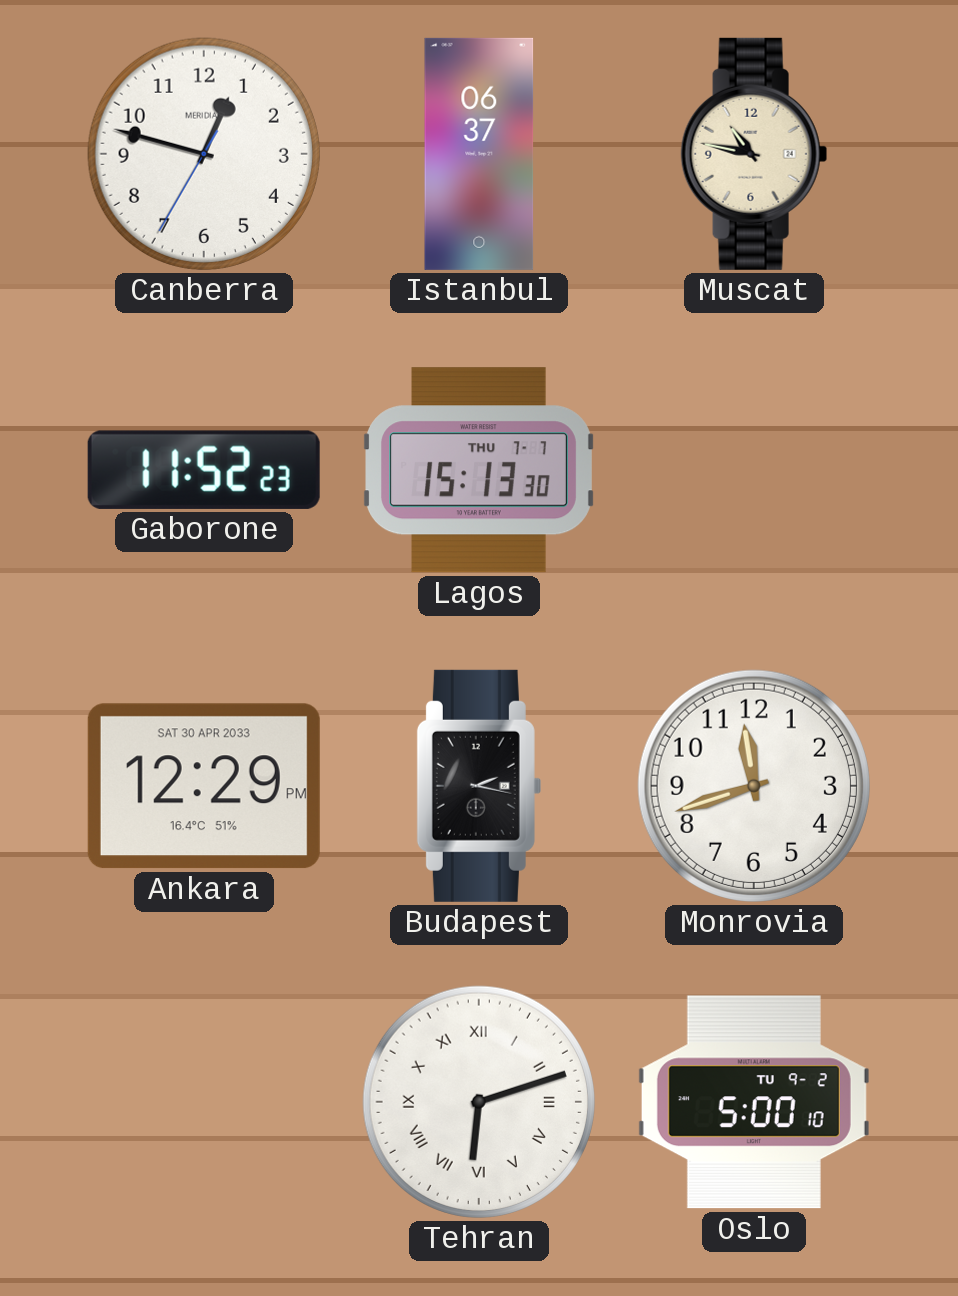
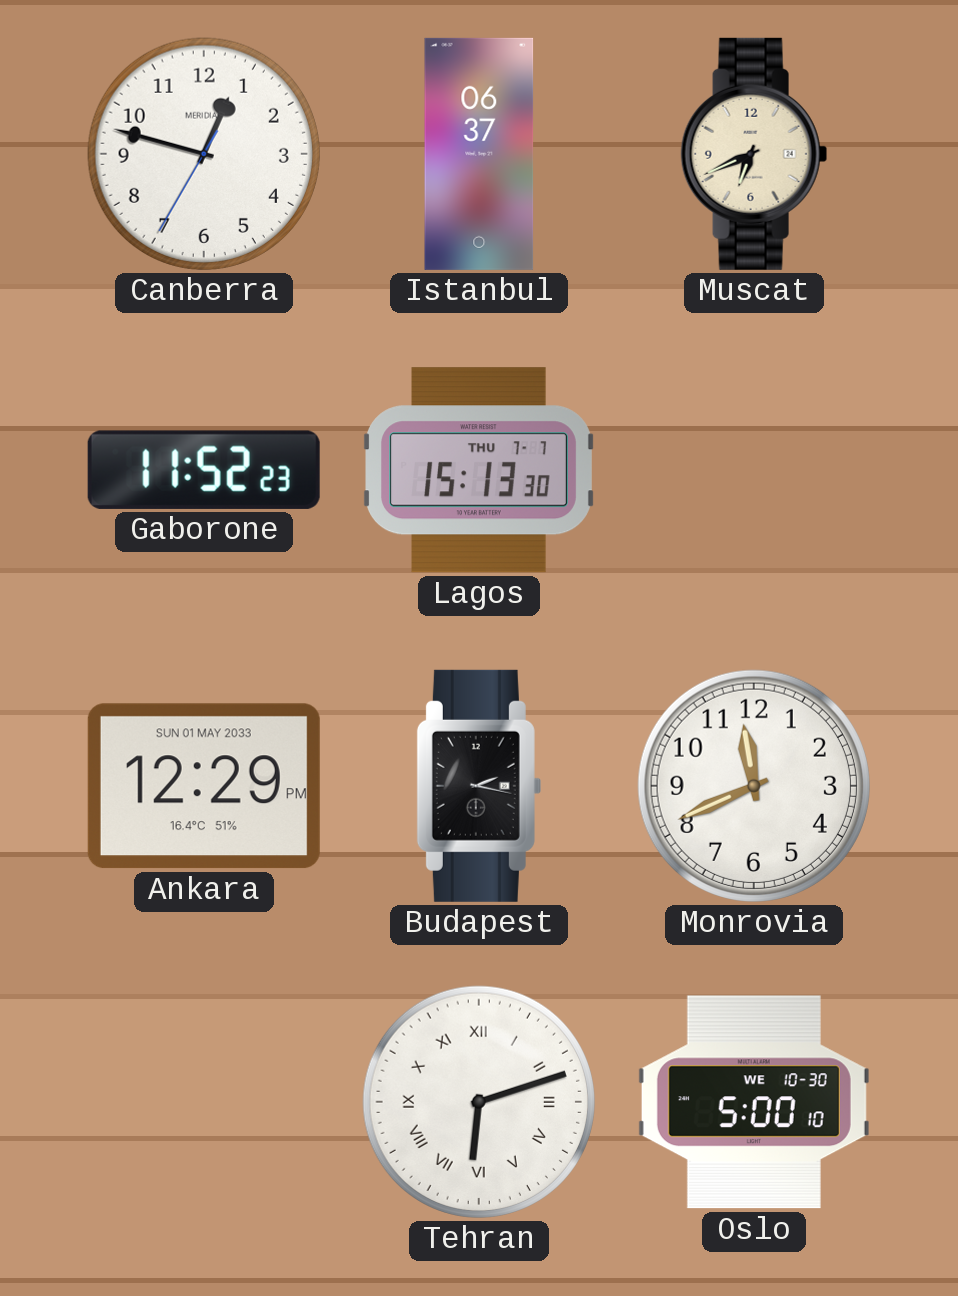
Muscat: 10:47 -> 6:41
Ankara date: SAT 30 APR 2033 -> SUN 01 MAY 2033
Monrovia: 11:42 -> 11:41
Oslo date: TU 9-2 -> WE 10-30
